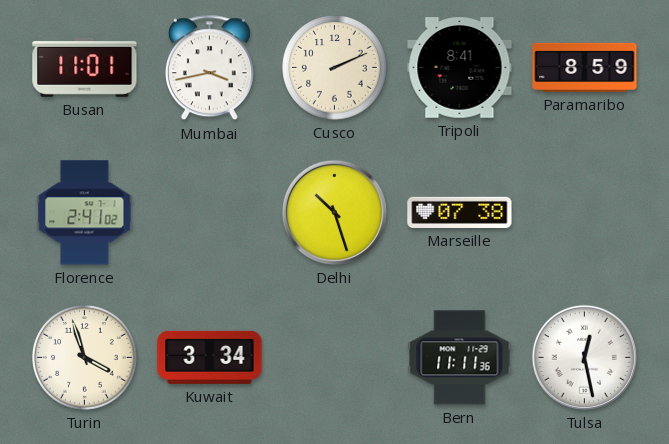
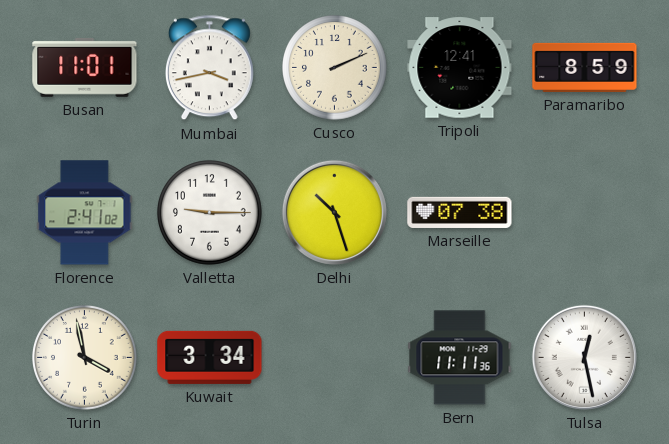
Tripoli: 8:41 -> 12:41
Valletta: none -> 9:15
Turin: 3:57 -> 3:58
